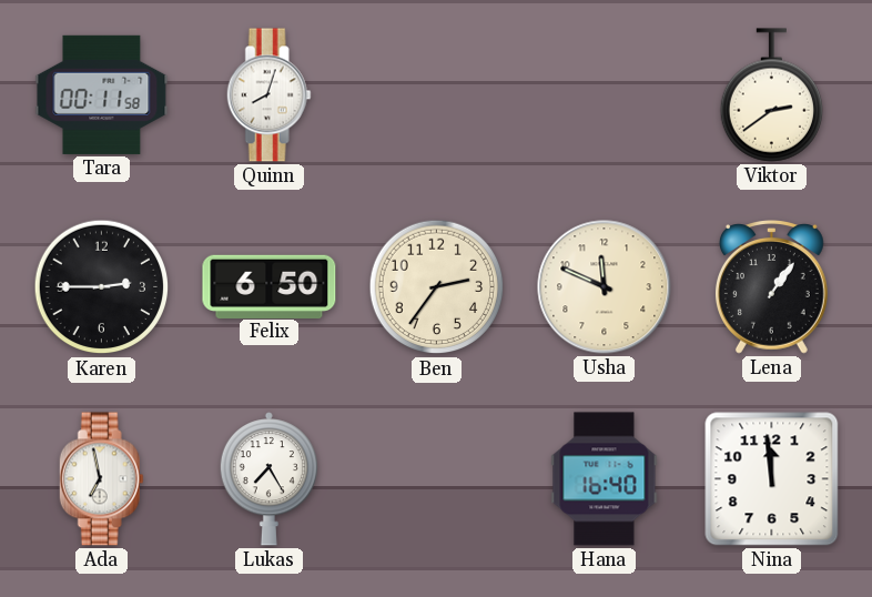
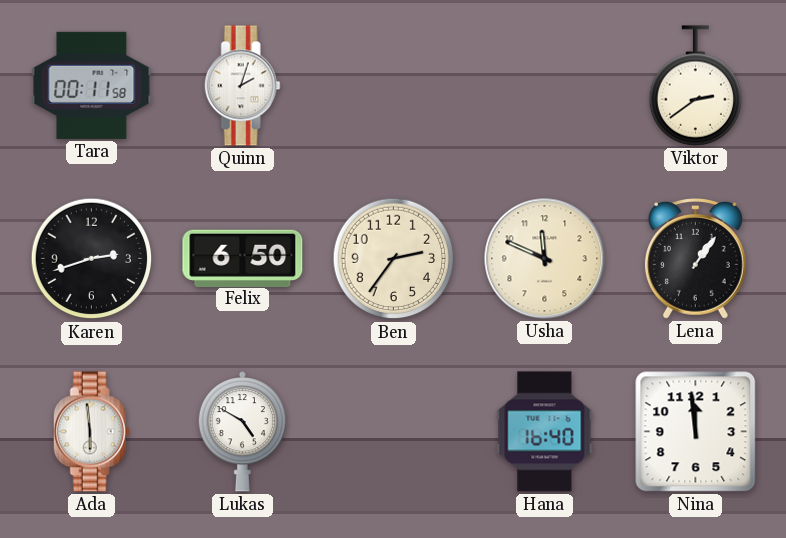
Quinn: 8:03 -> 2:03
Karen: 2:45 -> 2:42
Ada: 6:58 -> 5:59
Lukas: 7:25 -> 4:50
